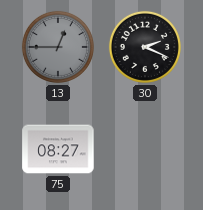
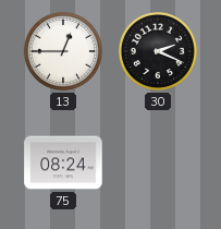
13 dial: grey -> white
75: 08:27 -> 08:24
